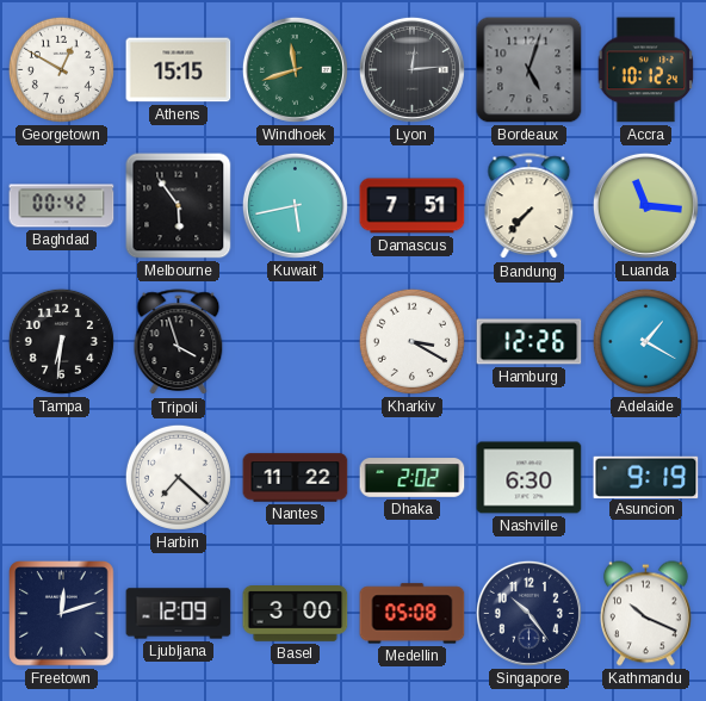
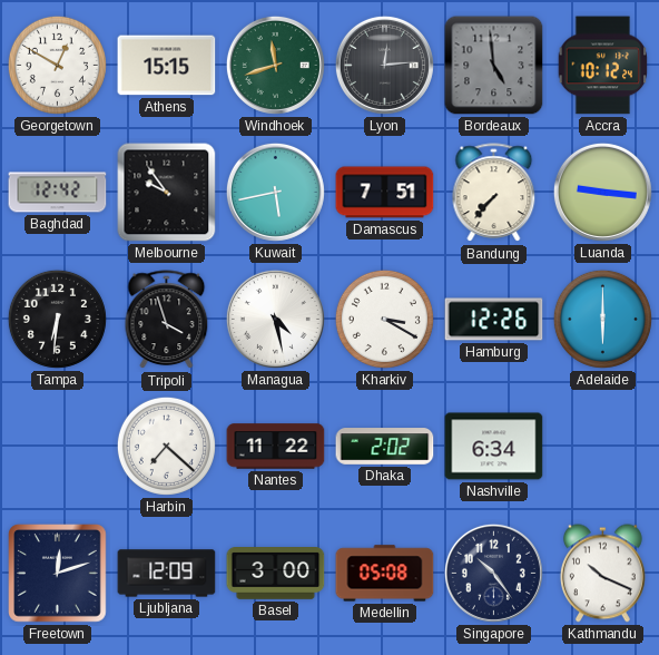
Bordeaux: 5:03 -> 4:59
Baghdad: 00:42 -> 12:42
Melbourne: 5:54 -> 9:54
Luanda: 11:16 -> 9:16
Managua: none -> 4:28
Adelaide: 1:20 -> 6:00
Nashville: 6:30 -> 6:34
Asuncion: 9:19 -> none
